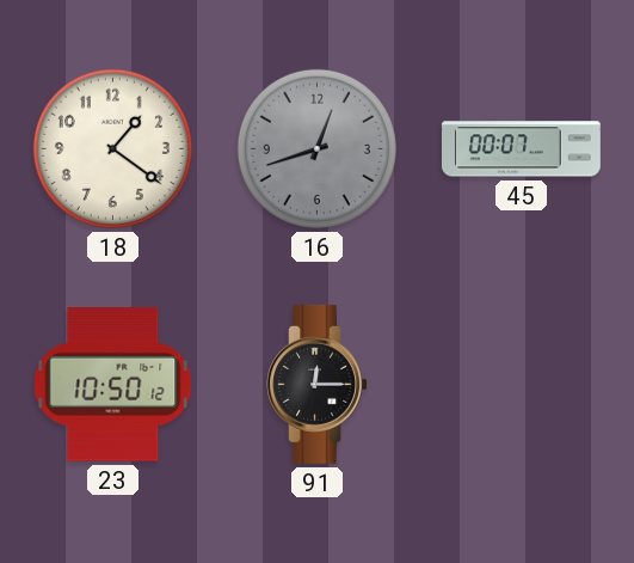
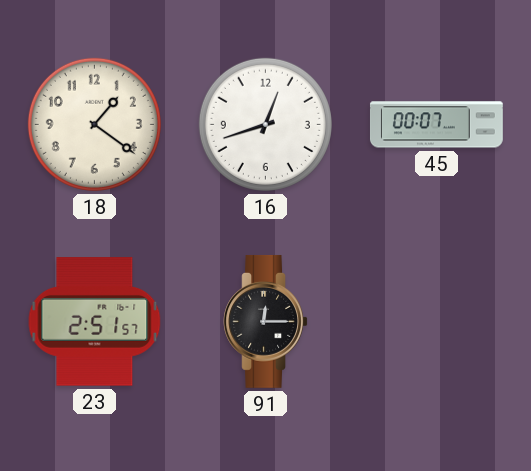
16 dial: grey -> white
23: 10:50 -> 2:51
